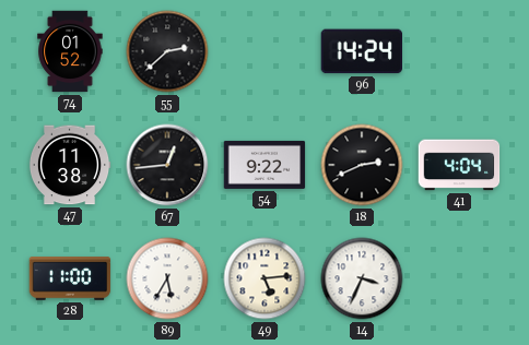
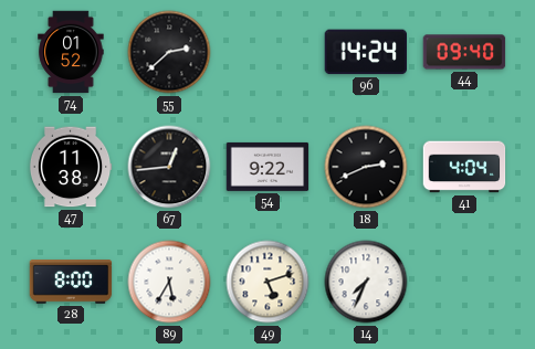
44: none -> 09:40
28: 11:00 -> 8:00
49: 5:14 -> 5:12
14: 3:34 -> 7:34
